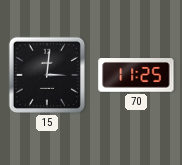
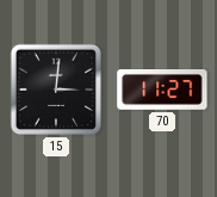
70: 11:25 -> 11:27
